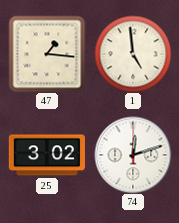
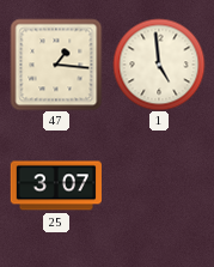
25: 3:02 -> 3:07
74: 12:12 -> none
